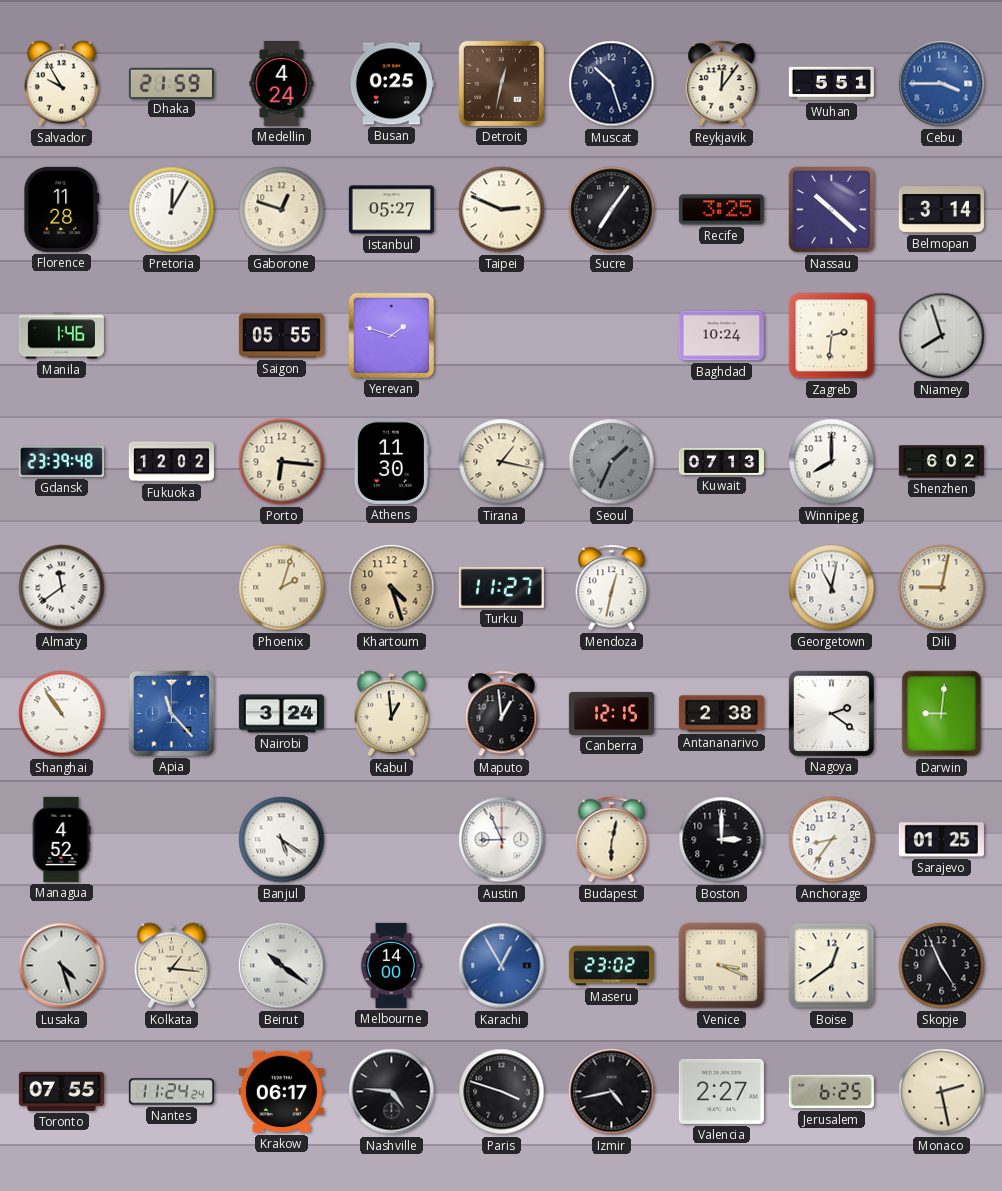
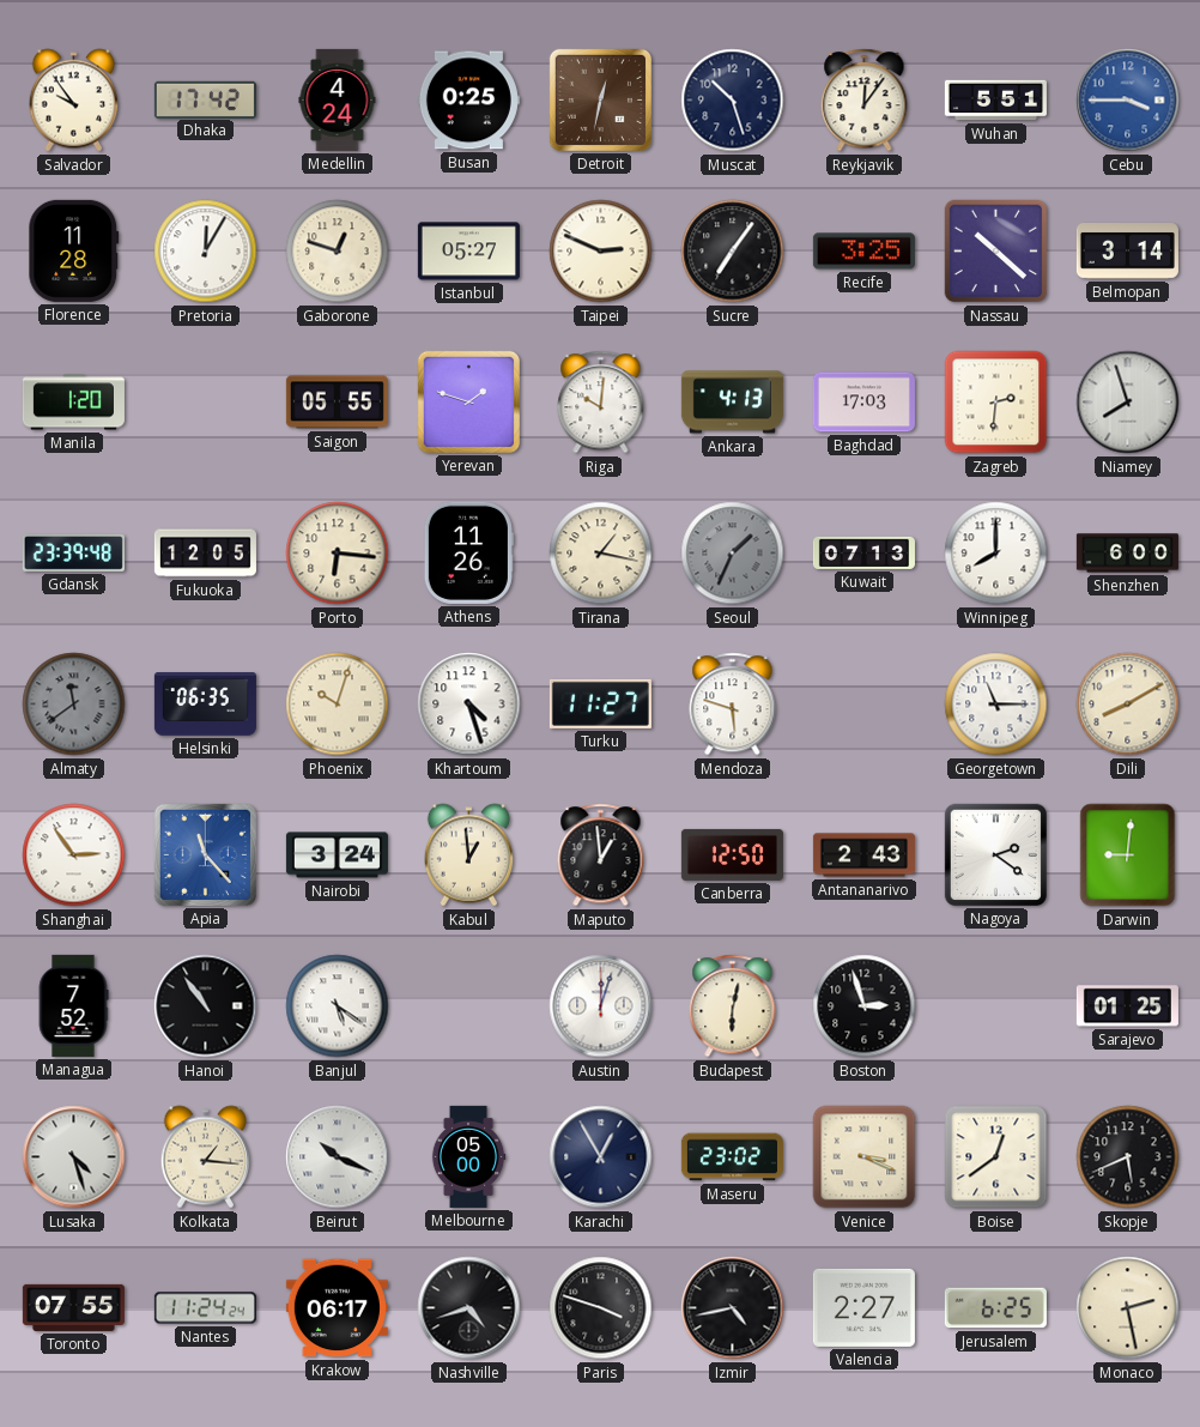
Salvador: 9:55 -> 9:54
Dhaka: 21:59 -> 17:42
Manila: 1:46 -> 1:20
Riga: none -> 10:01
Ankara: none -> 4:13
Baghdad: 10:24 -> 17:03
Fukuoka: 12:02 -> 12:05
Athens: 11:30 -> 11:26
Shenzhen: 6:02 -> 6:00
Almaty dial: white -> grey
Helsinki: none -> 06:35
Phoenix: 2:03 -> 10:03
Khartoum dial: champagne -> white
Mendoza: 12:32 -> 5:48
Georgetown: 11:02 -> 11:15
Dili: 9:02 -> 8:10
Shanghai: 10:54 -> 2:54
Canberra: 12:15 -> 12:50
Antananarivo: 2:38 -> 2:43
Managua: 4:52 -> 7:52
Hanoi: none -> 10:54
Austin: 8:56 -> 12:03
Boston: 3:00 -> 2:57
Anchorage: 8:36 -> none
Beirut: 10:21 -> 10:19
Melbourne: 14:00 -> 05:00
Karachi dial: blue -> navy
Skopje: 4:56 -> 5:41
Nashville: 4:46 -> 4:42
